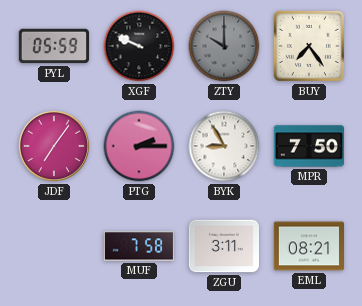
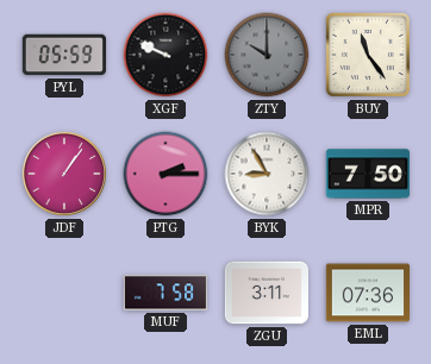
BUY: 7:24 -> 11:24
JDF: 7:06 -> 1:06
EML: 08:21 -> 07:36
